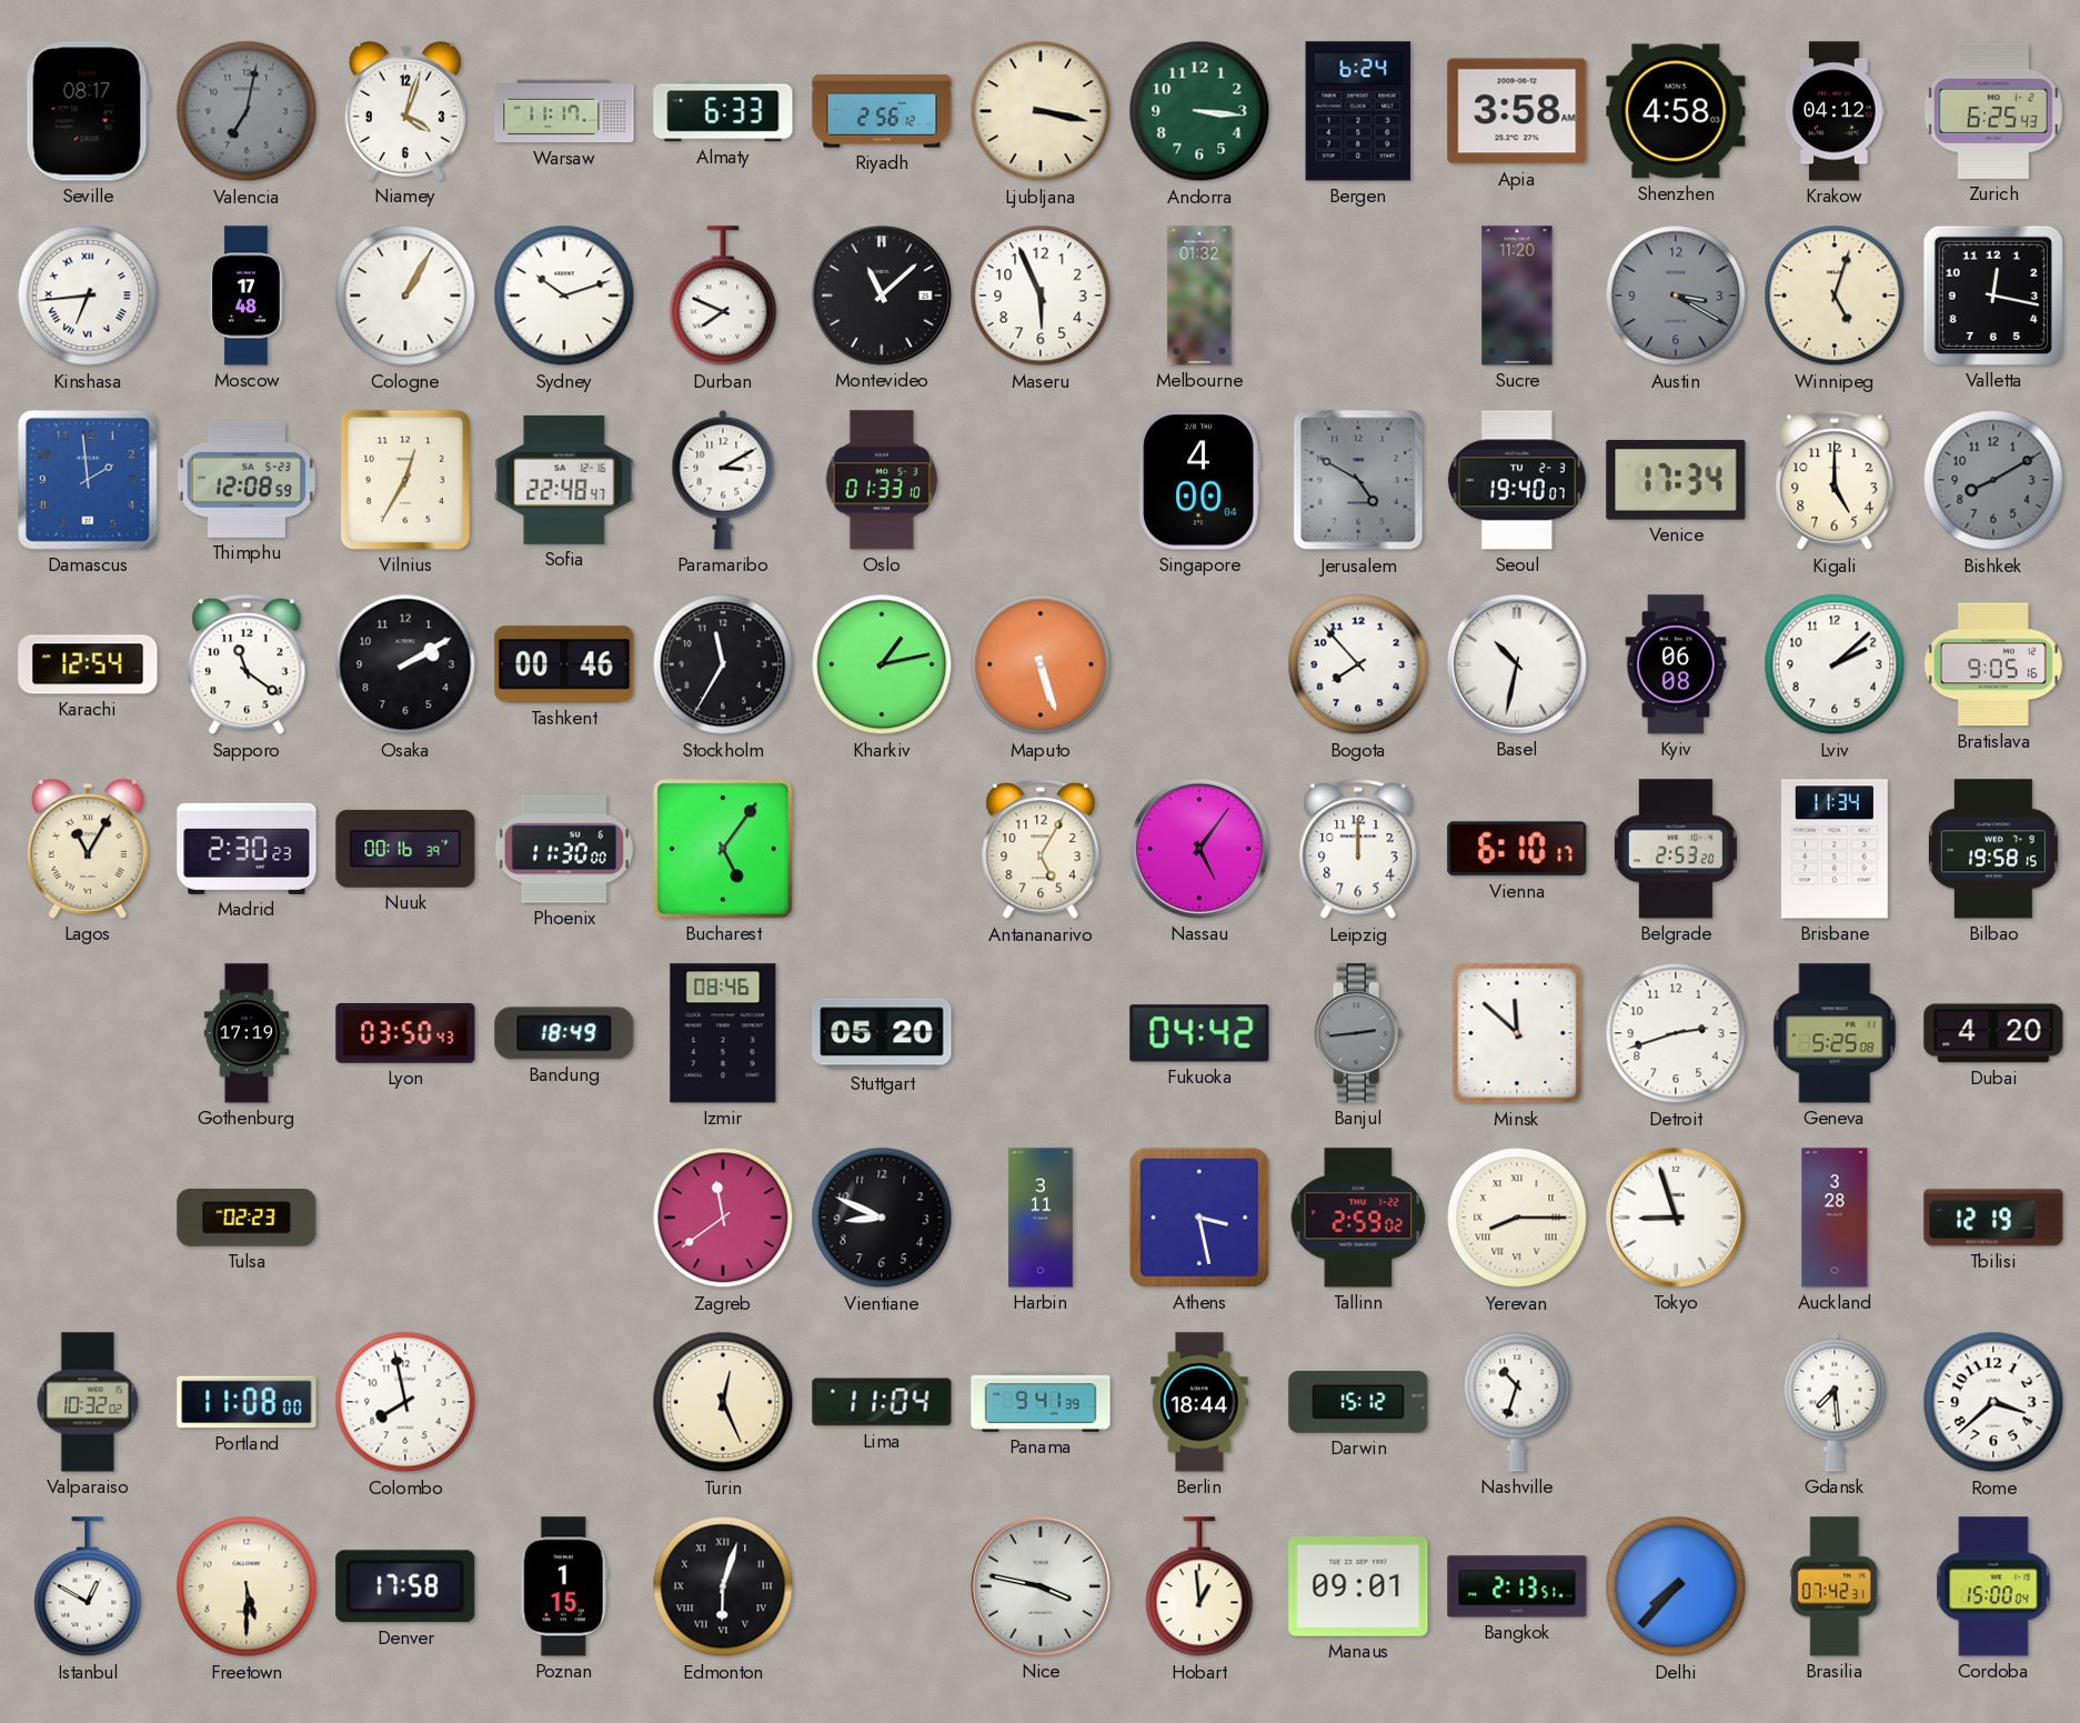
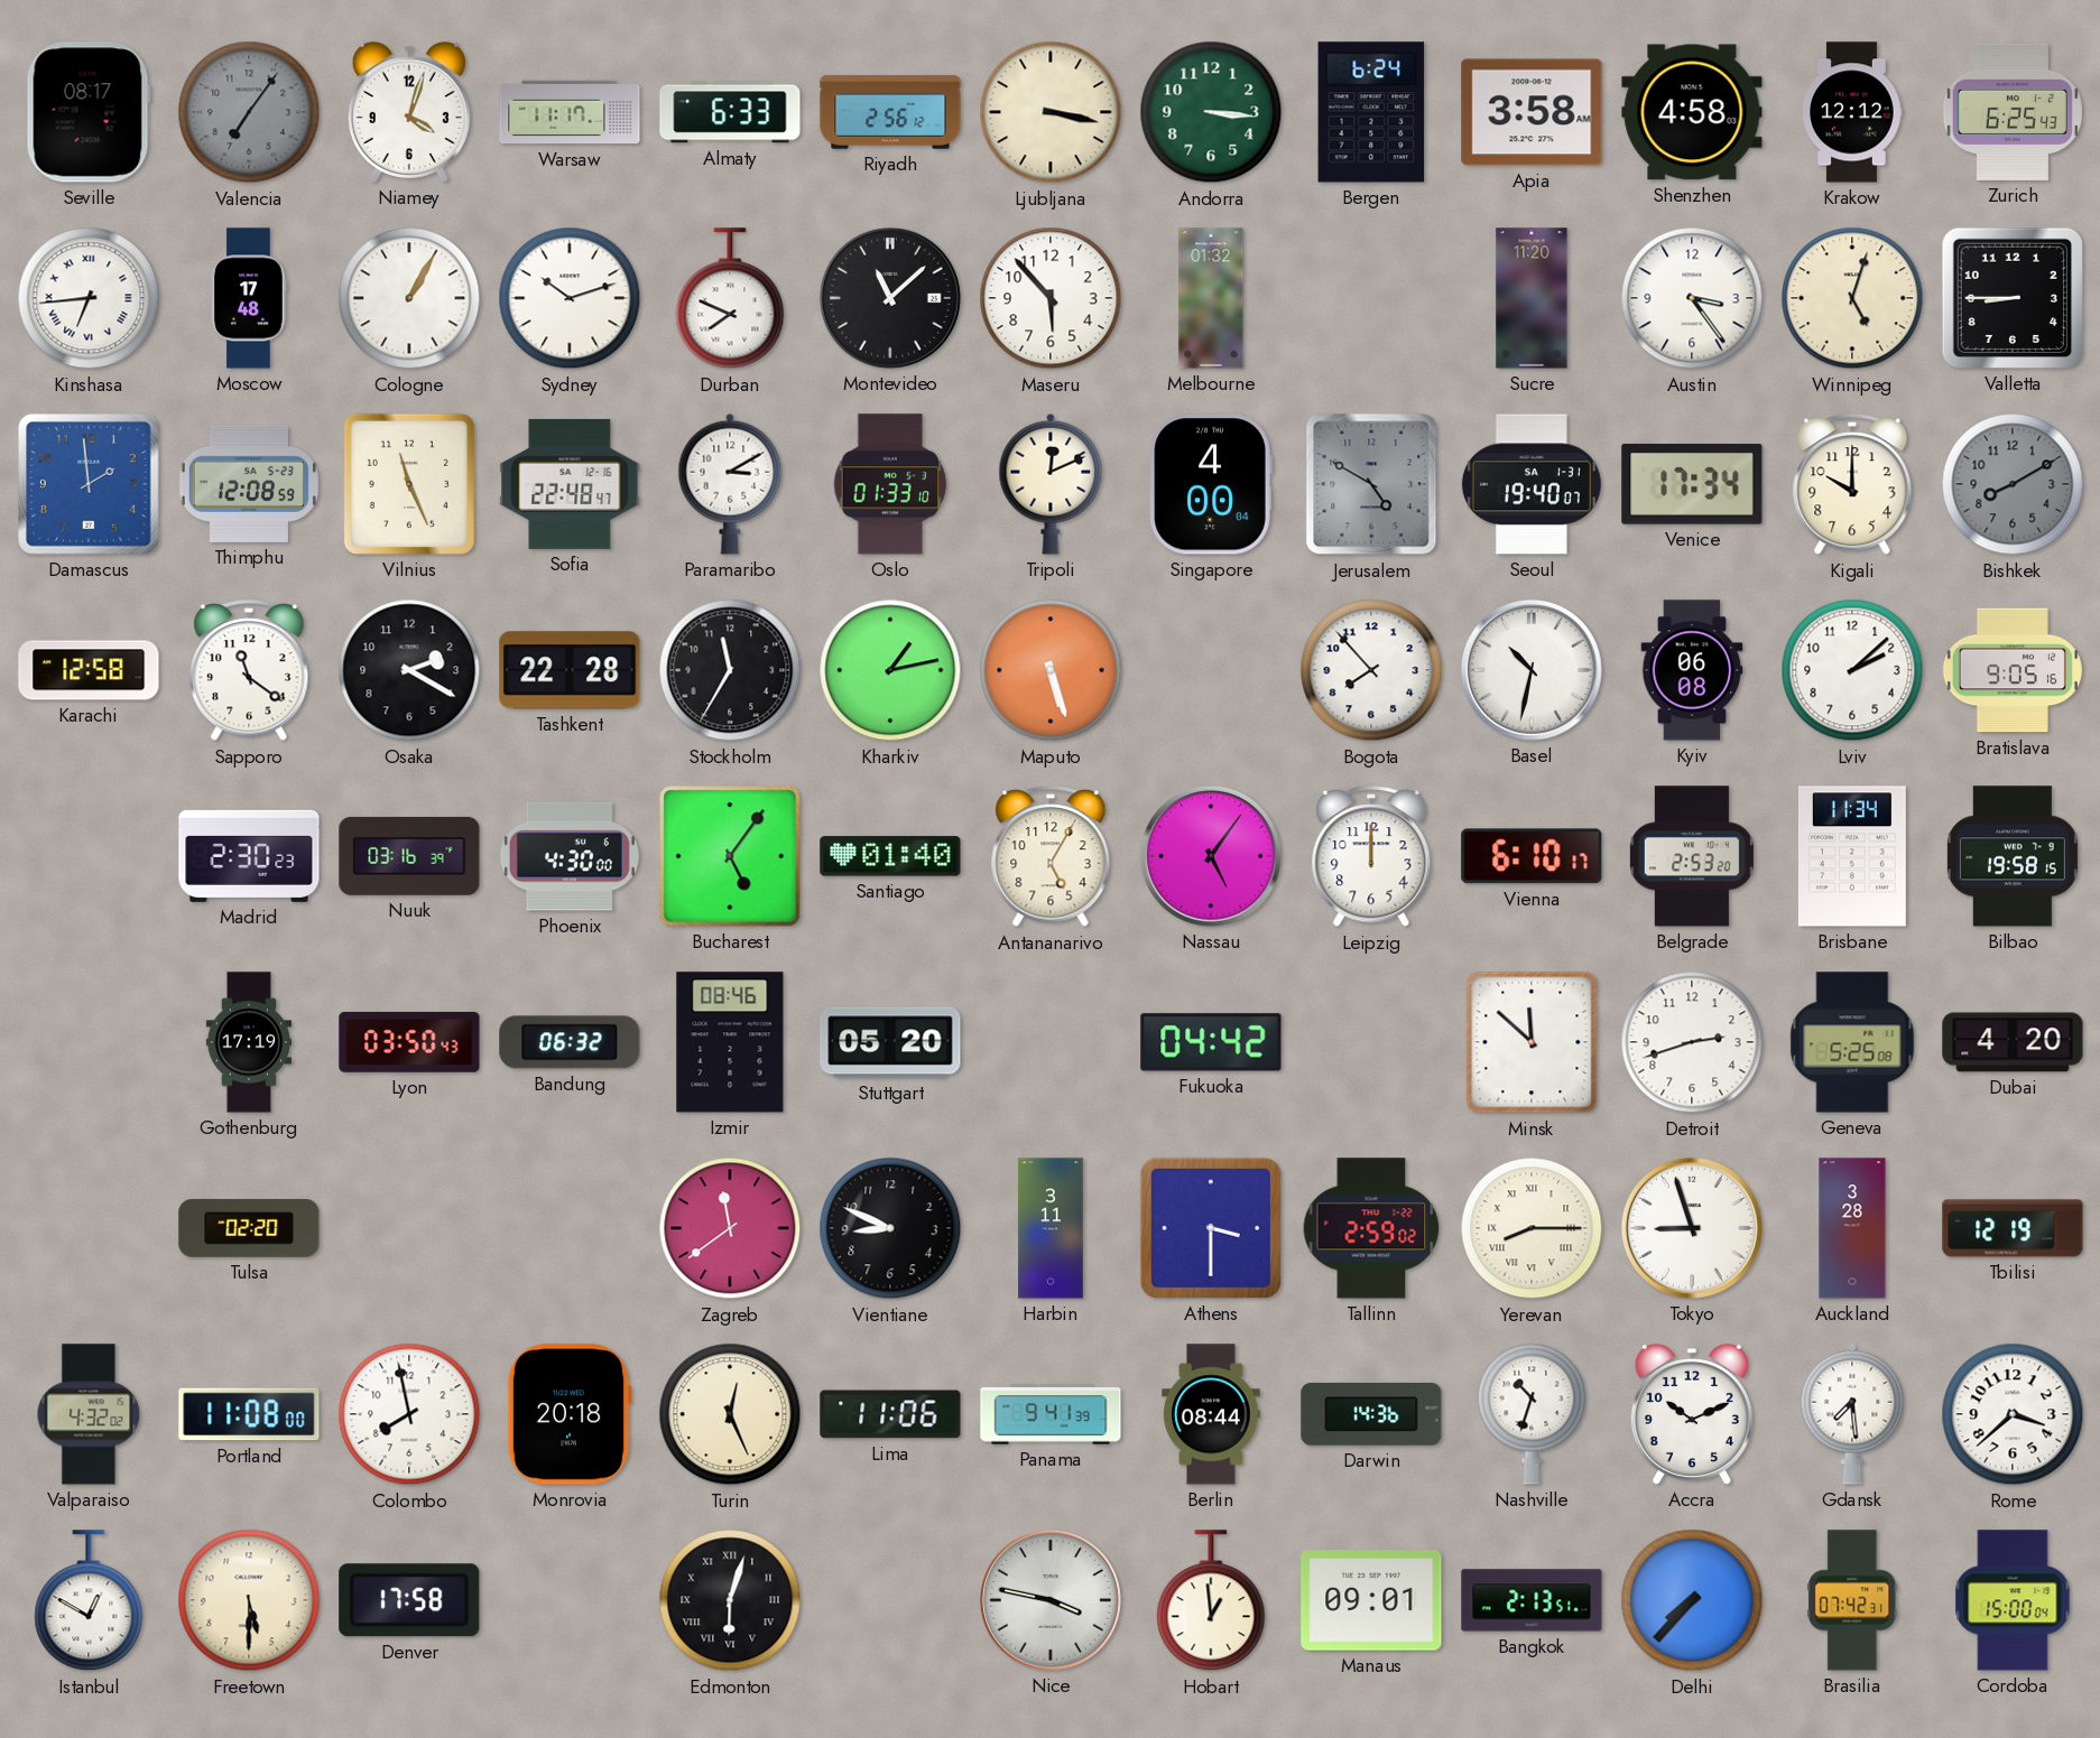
Valencia: 7:02 -> 7:06
Krakow: 04:12 -> 12:12
Maseru: 5:56 -> 5:53
Austin: 3:20 -> 3:24
Austin dial: grey -> white
Valletta: 12:17 -> 8:45
Vilnius: 12:35 -> 11:26
Tripoli: none -> 12:11
Seoul date: TU 2-3 -> SA 1-31
Kigali: 5:00 -> 10:00
Karachi: 12:54 -> 12:58
Osaka: 2:10 -> 2:20
Tashkent: 00:46 -> 22:28
Lagos: 11:05 -> none
Nuuk: 00:16 -> 03:16
Phoenix: 11:30 -> 4:30
Santiago: none -> 01:40
Bandung: 18:49 -> 06:32
Banjul: 2:44 -> none
Tulsa: 02:23 -> 02:20
Athens: 3:28 -> 3:30
Valparaiso: 10:32 -> 4:32
Monrovia: none -> 20:18
Lima: 11:04 -> 11:06
Berlin: 18:44 -> 08:44
Darwin: 15:12 -> 14:36
Accra: none -> 10:11
Poznan: 1:15 -> none
